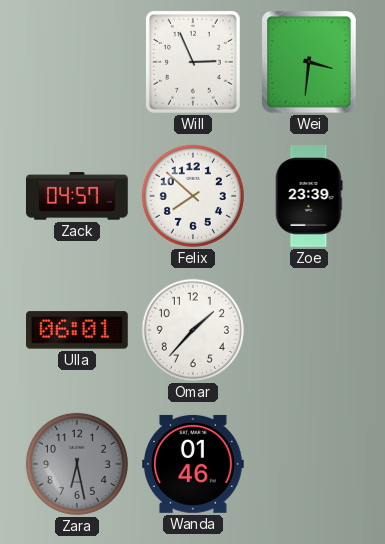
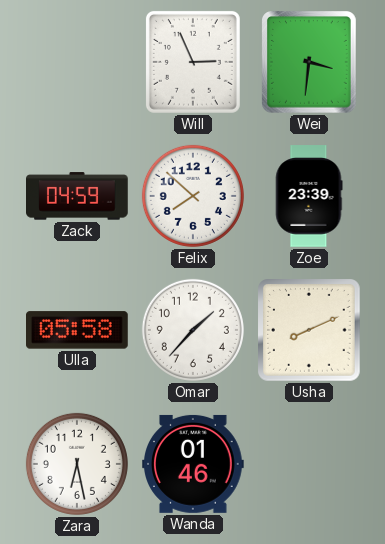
Zack: 04:57 -> 04:59
Ulla: 06:01 -> 05:58
Usha: none -> 8:11
Zara dial: grey -> white
